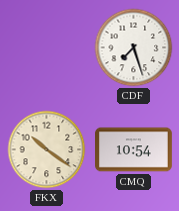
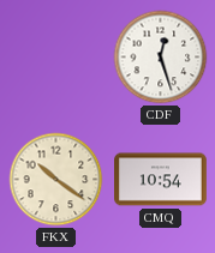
CDF: 7:27 -> 12:27
